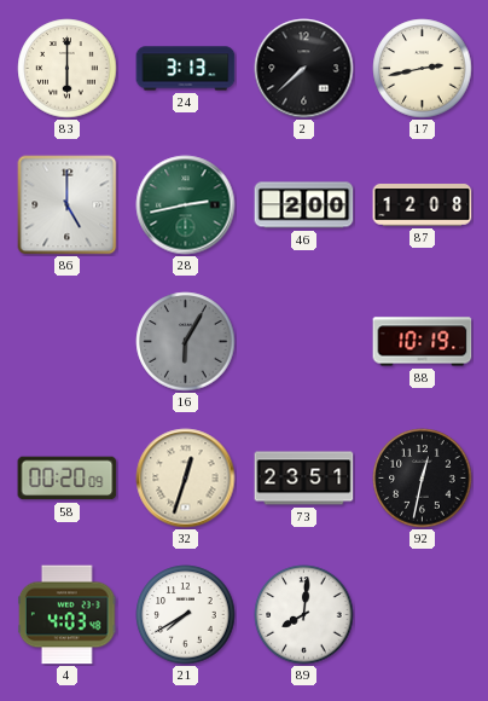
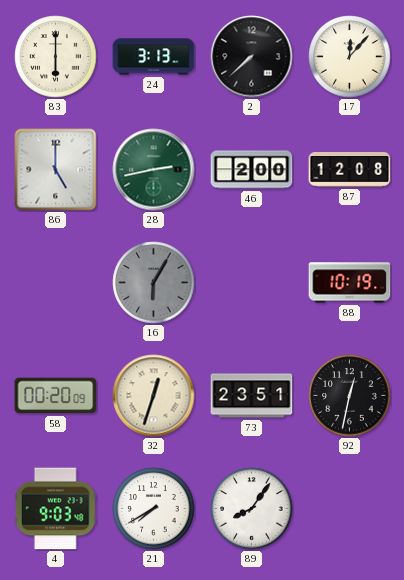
17: 2:43 -> 12:07
4: 4:03 -> 9:03
89: 8:01 -> 8:06
